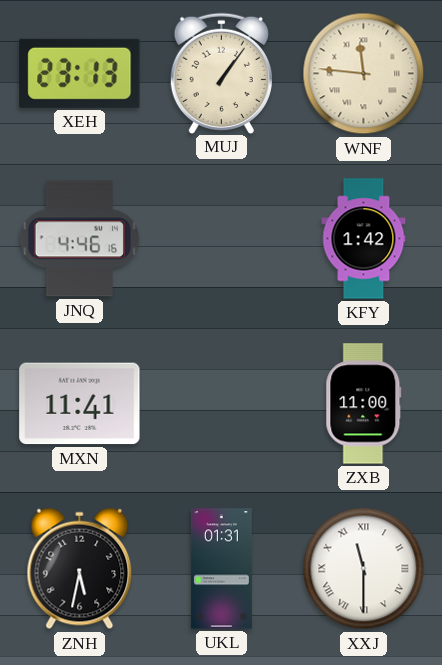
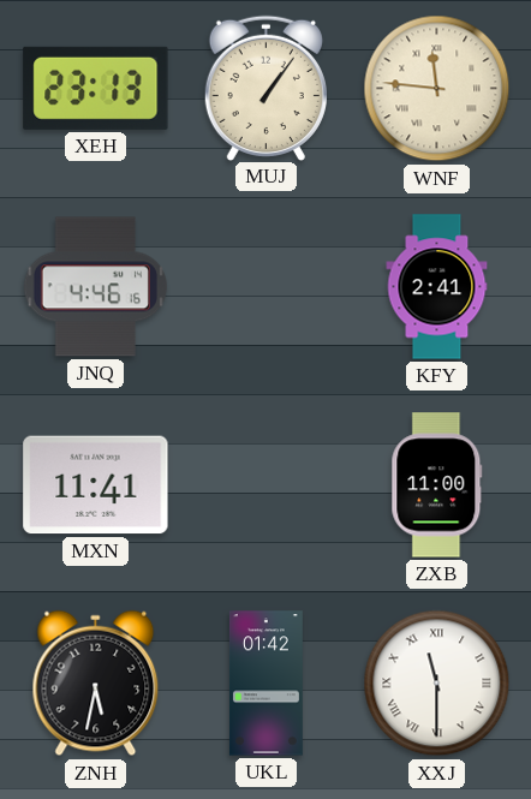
KFY: 1:42 -> 2:41
UKL: 01:31 -> 01:42
